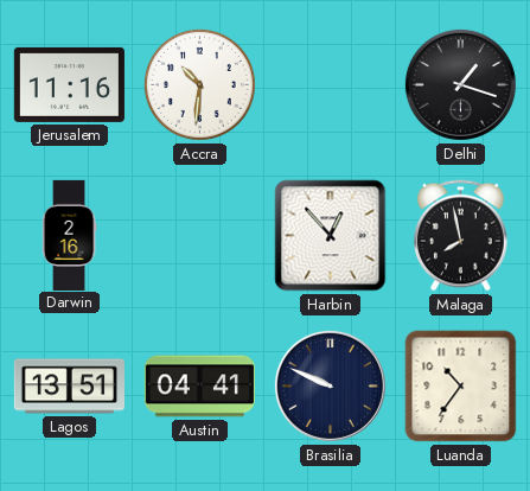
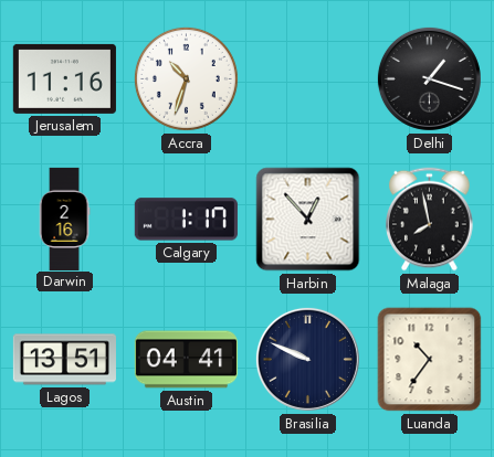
Accra: 10:31 -> 10:33
Calgary: none -> 1:17
